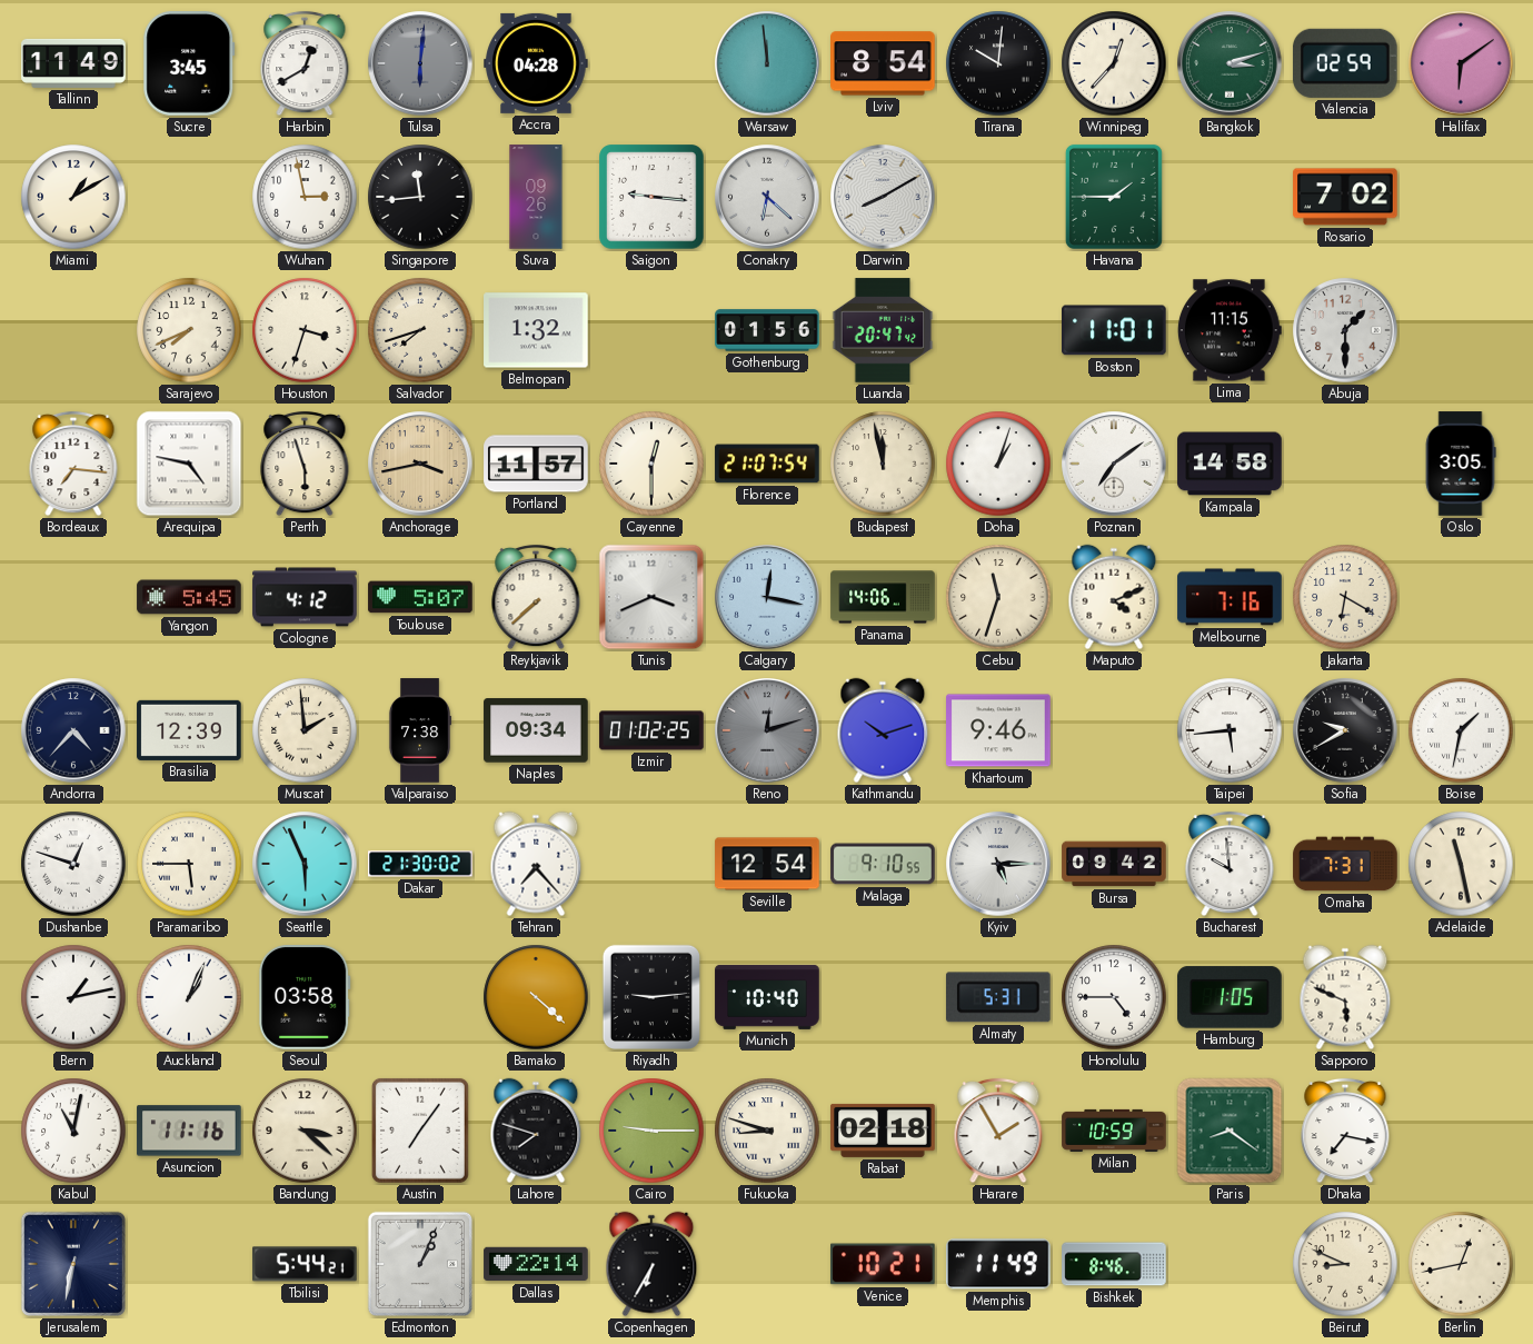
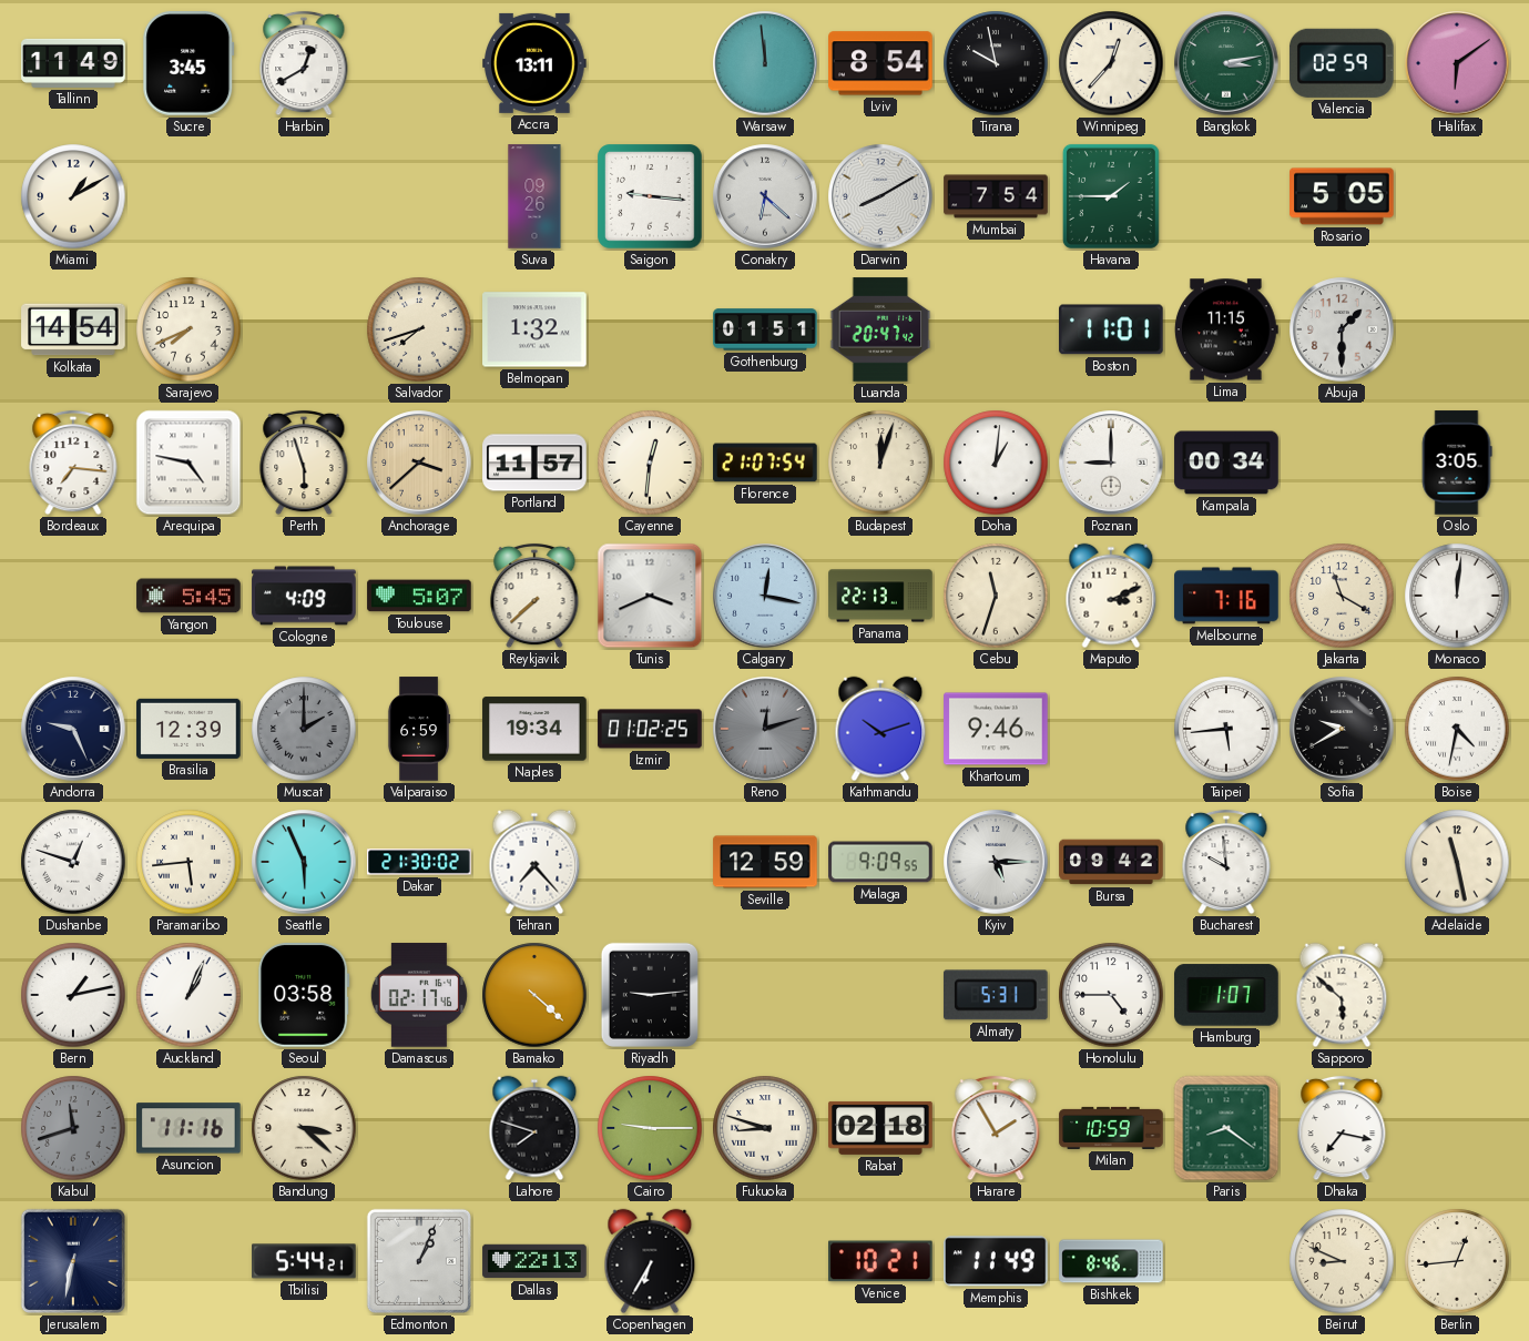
Tulsa: 6:01 -> none
Accra: 04:28 -> 13:11
Tirana: 10:01 -> 9:58
Bangkok: 3:12 -> 3:13
Wuhan: 2:58 -> none
Singapore: 11:44 -> none
Mumbai: none -> 7:54
Rosario: 7:02 -> 5:05
Kolkata: none -> 14:54
Houston: 3:33 -> none
Gothenburg: 01:56 -> 01:51
Anchorage: 3:43 -> 3:38
Cayenne: 12:30 -> 12:31
Budapest: 11:58 -> 12:03
Doha: 1:03 -> 1:01
Poznan: 7:09 -> 9:00
Kampala: 14:58 -> 00:34
Cologne: 4:12 -> 4:09
Panama: 14:06 -> 22:13
Maputo: 4:11 -> 3:11
Jakarta: 6:20 -> 11:20
Monaco: none -> 12:01
Andorra: 4:37 -> 9:26
Muscat: 1:59 -> 2:00
Muscat dial: cream -> grey
Valparaiso: 7:38 -> 6:59
Naples: 09:34 -> 19:34
Boise: 1:32 -> 4:32
Paramaribo: 5:45 -> 5:44
Seville: 12:54 -> 12:59
Malaga: 9:10 -> 9:09
Omaha: 7:31 -> none
Damascus: none -> 02:17
Munich: 10:40 -> none
Hamburg: 1:05 -> 1:07
Sapporo: 5:49 -> 5:52
Kabul: 11:02 -> 11:42
Kabul dial: white -> grey
Austin: 7:06 -> none
Dallas: 22:14 -> 22:13
Berlin: 12:43 -> 12:44
